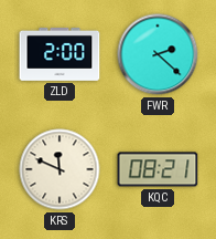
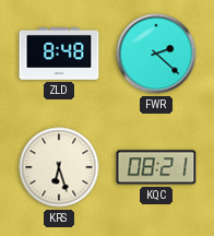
ZLD: 2:00 -> 8:48
KRS: 11:49 -> 6:27
